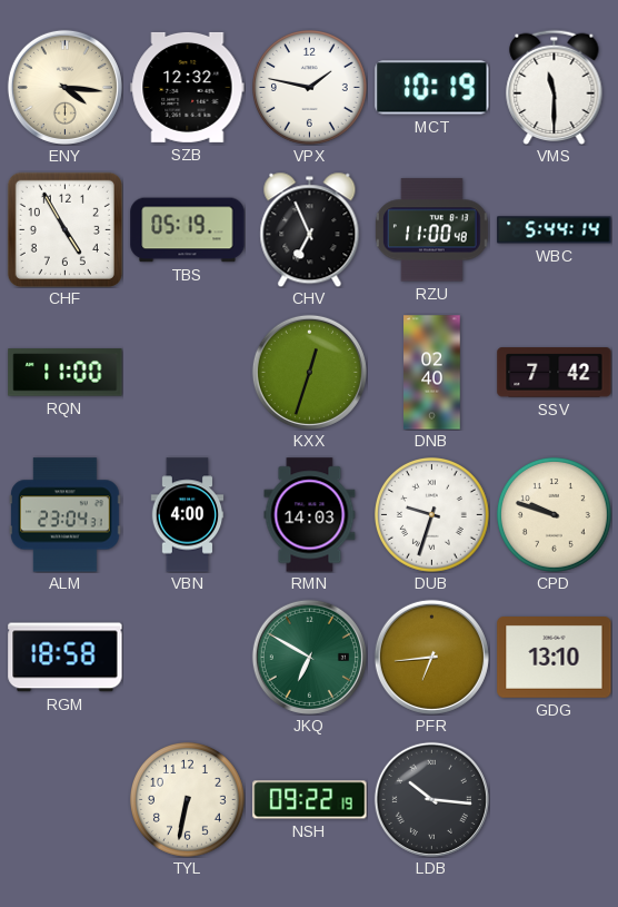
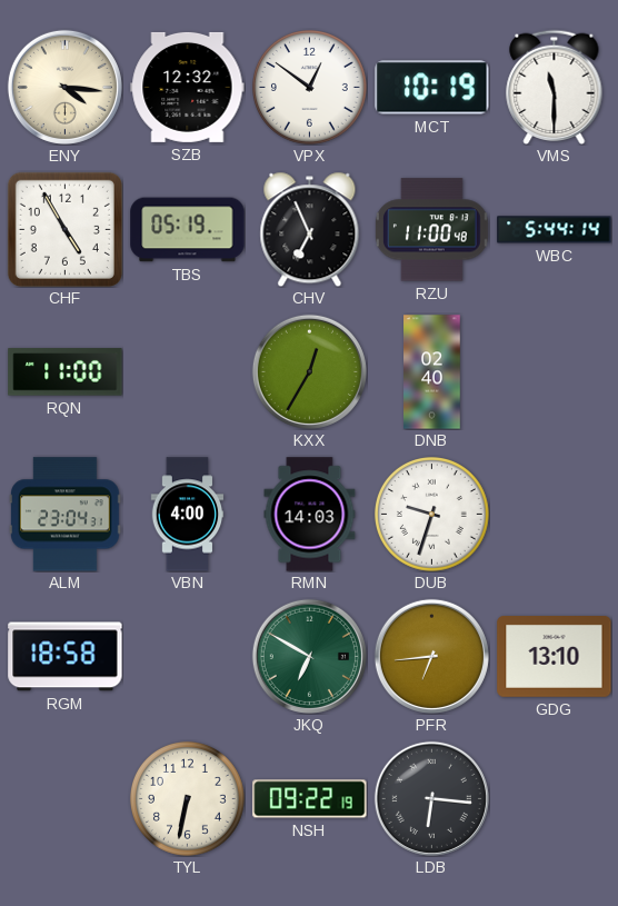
VPX: 1:47 -> 12:51
KXX: 12:33 -> 12:35
SSV: 7:42 -> none
CPD: 9:48 -> none
LDB: 10:16 -> 6:16
